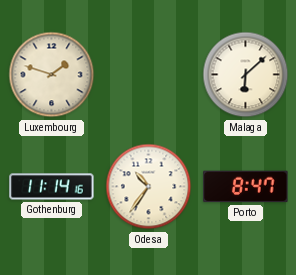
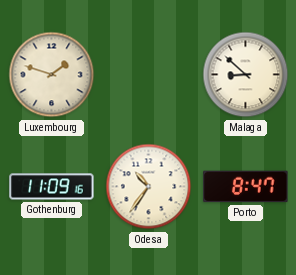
Malaga: 6:08 -> 8:52
Gothenburg: 11:14 -> 11:09
